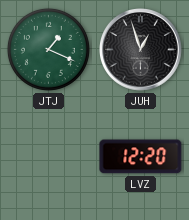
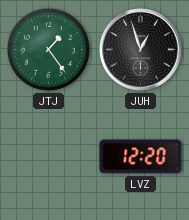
JTJ: 1:19 -> 1:24
